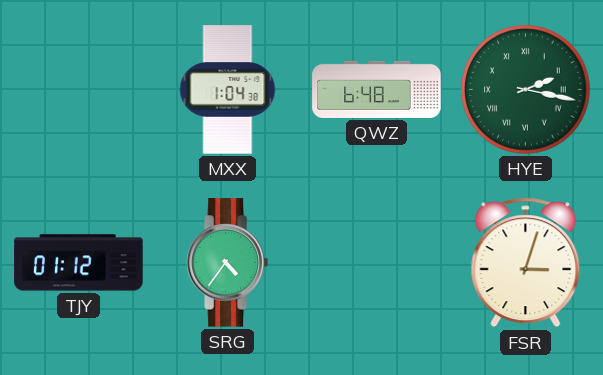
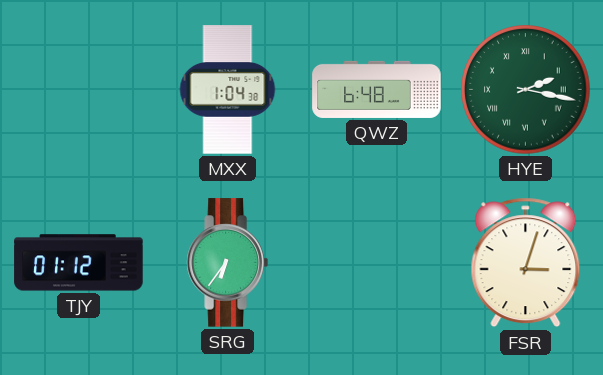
SRG: 4:36 -> 6:36
